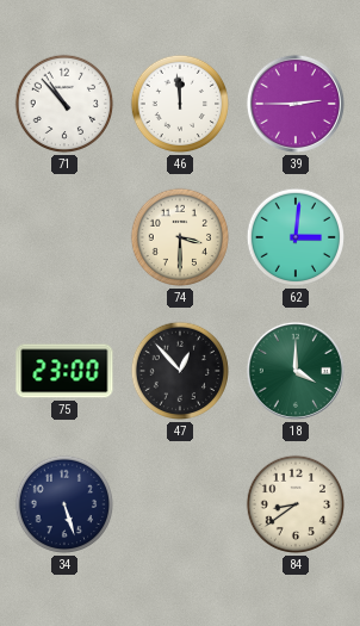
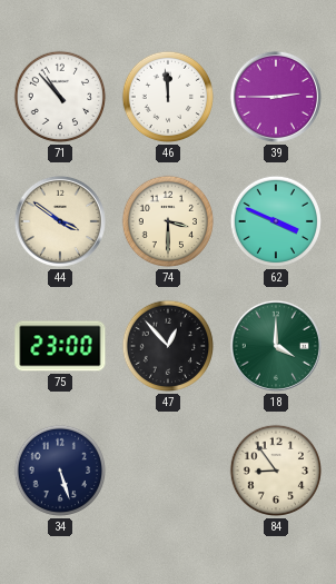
44: none -> 3:51
62: 3:01 -> 3:49
84: 8:39 -> 8:54
